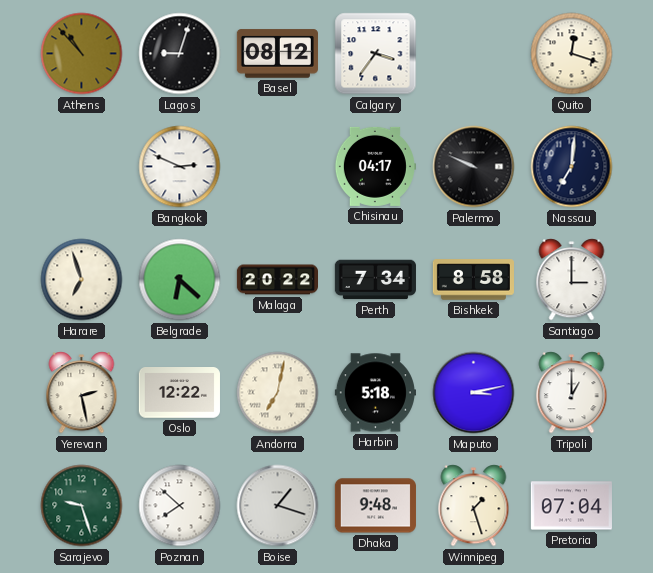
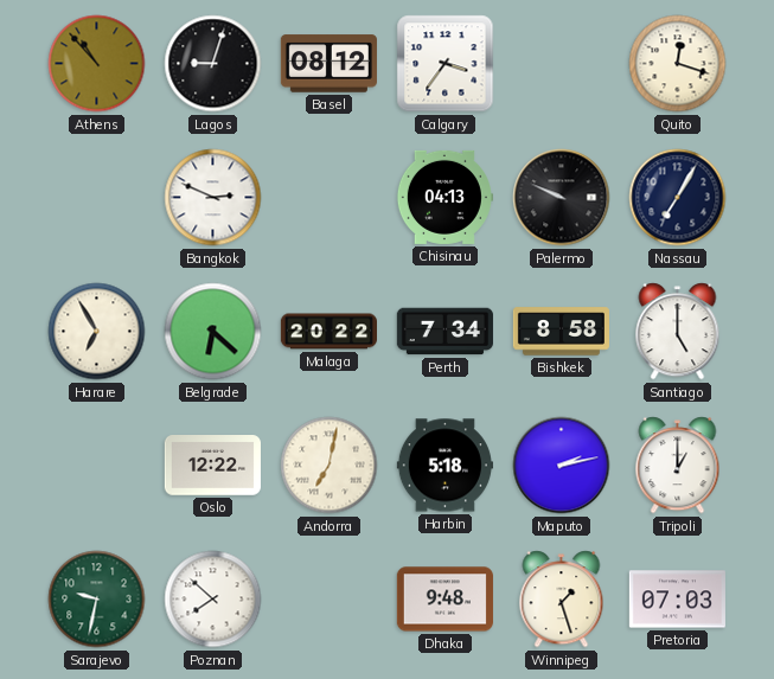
Chisinau: 04:17 -> 04:13
Nassau: 7:01 -> 7:05
Harare: 6:57 -> 6:55
Santiago: 3:00 -> 5:00
Yerevan: 2:28 -> none
Maputo: 3:13 -> 2:13
Sarajevo: 9:27 -> 9:32
Boise: 1:18 -> none
Pretoria: 07:04 -> 07:03
